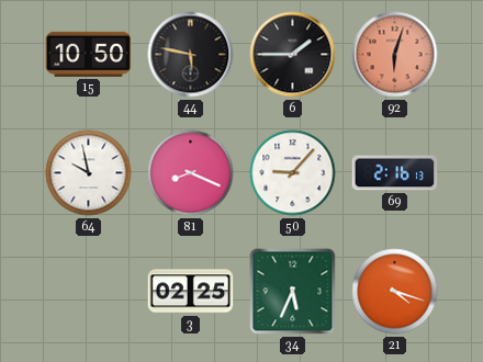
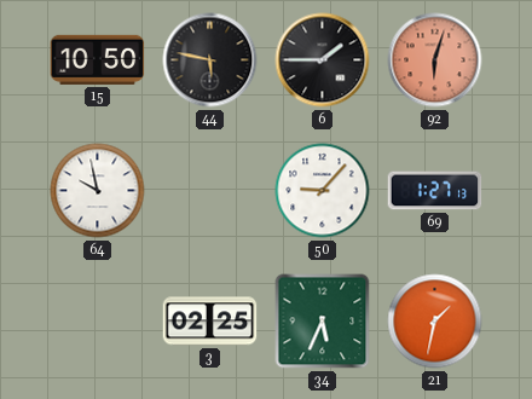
81: 8:19 -> none
69: 2:16 -> 1:27
21: 4:18 -> 1:32
